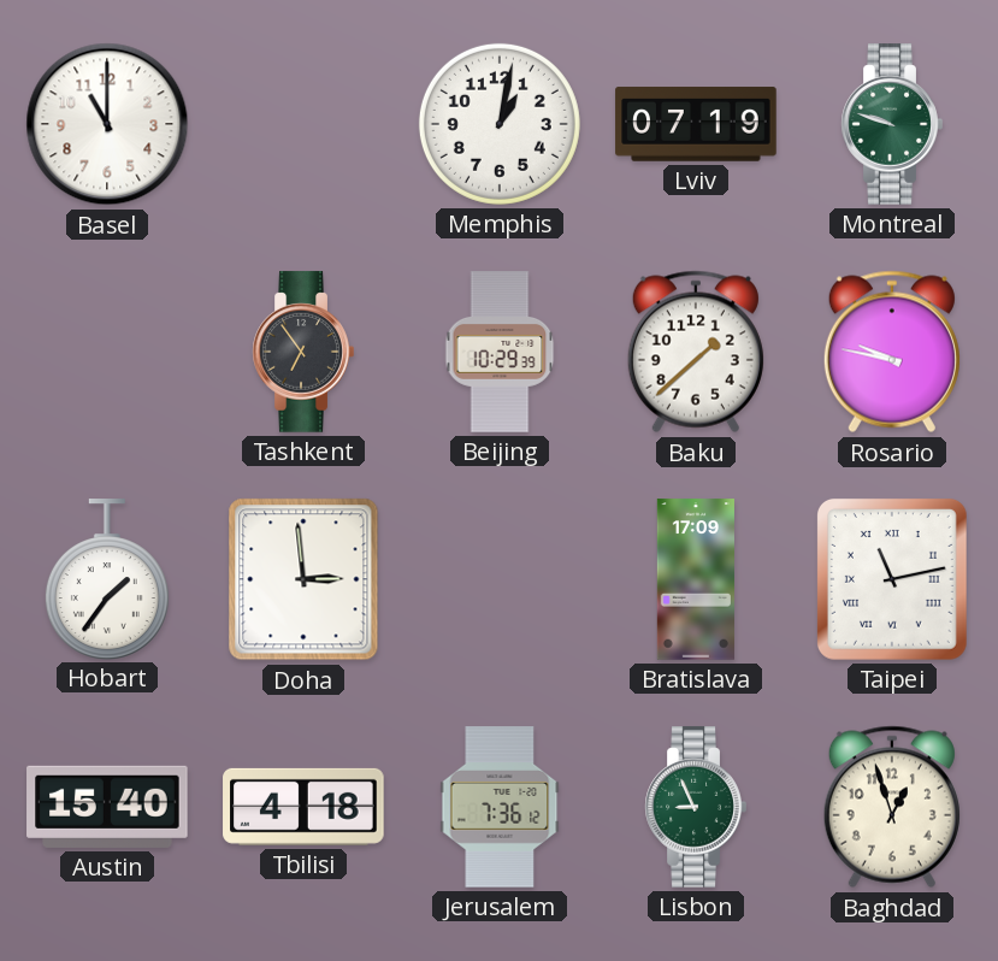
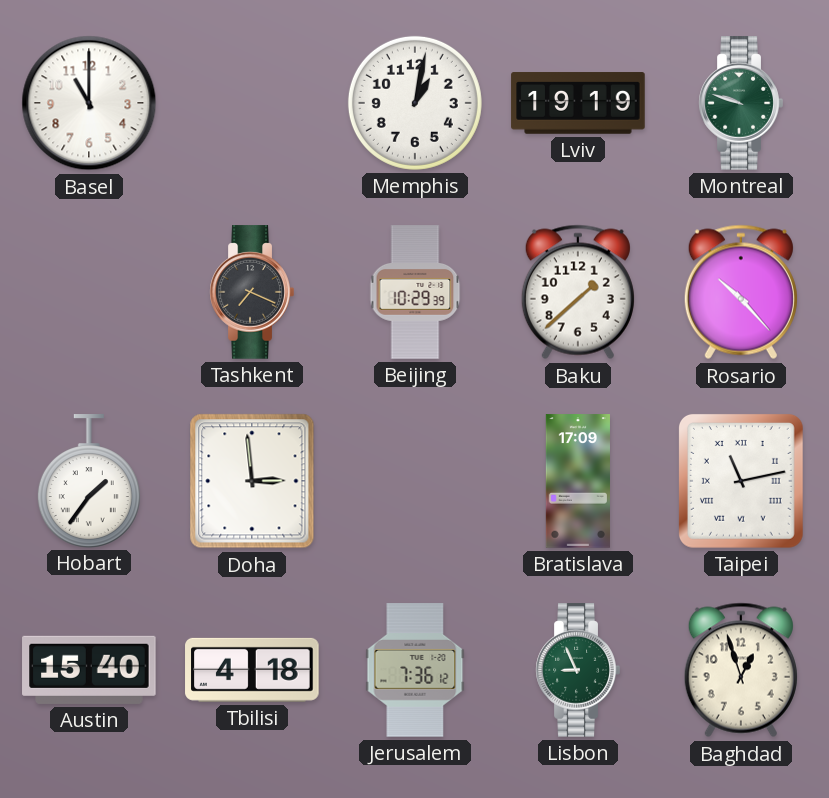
Lviv: 07:19 -> 19:19
Tashkent: 6:54 -> 7:19
Rosario: 9:47 -> 10:23
